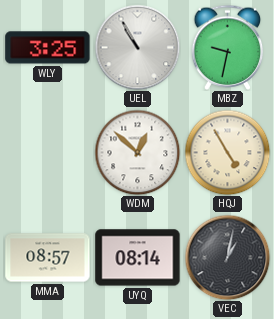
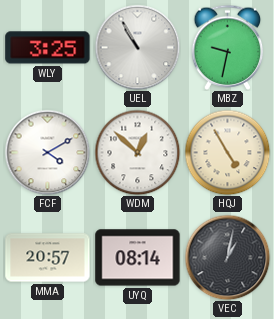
FCF: none -> 4:10
MMA: 08:57 -> 20:57
